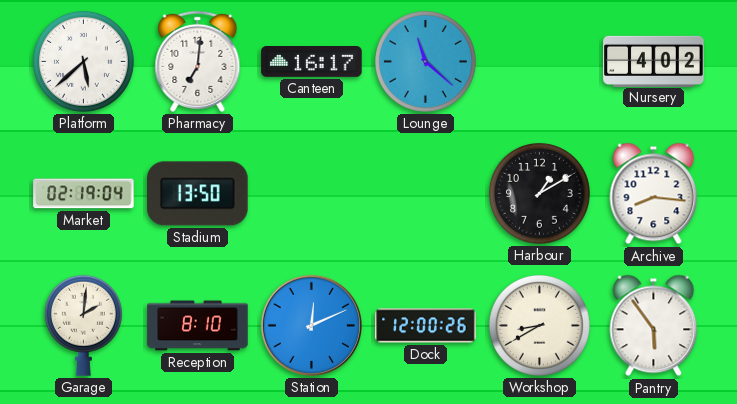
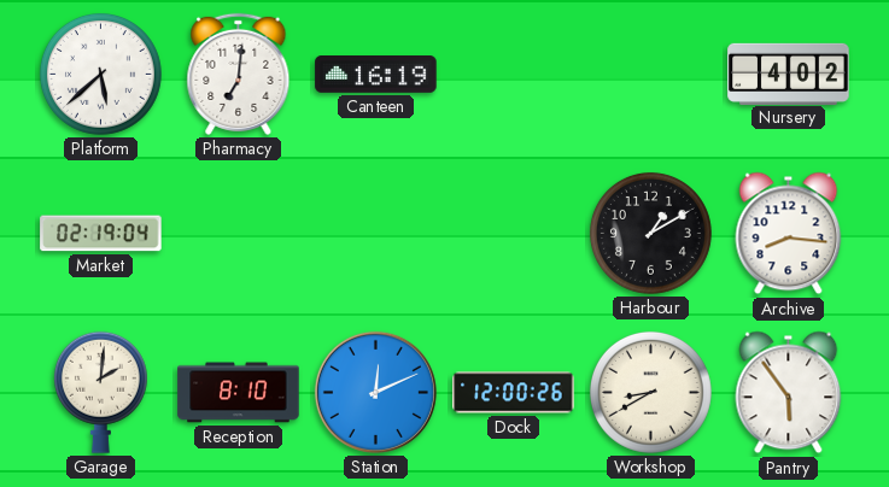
Canteen: 16:17 -> 16:19
Lounge: 11:22 -> none
Stadium: 13:50 -> none
